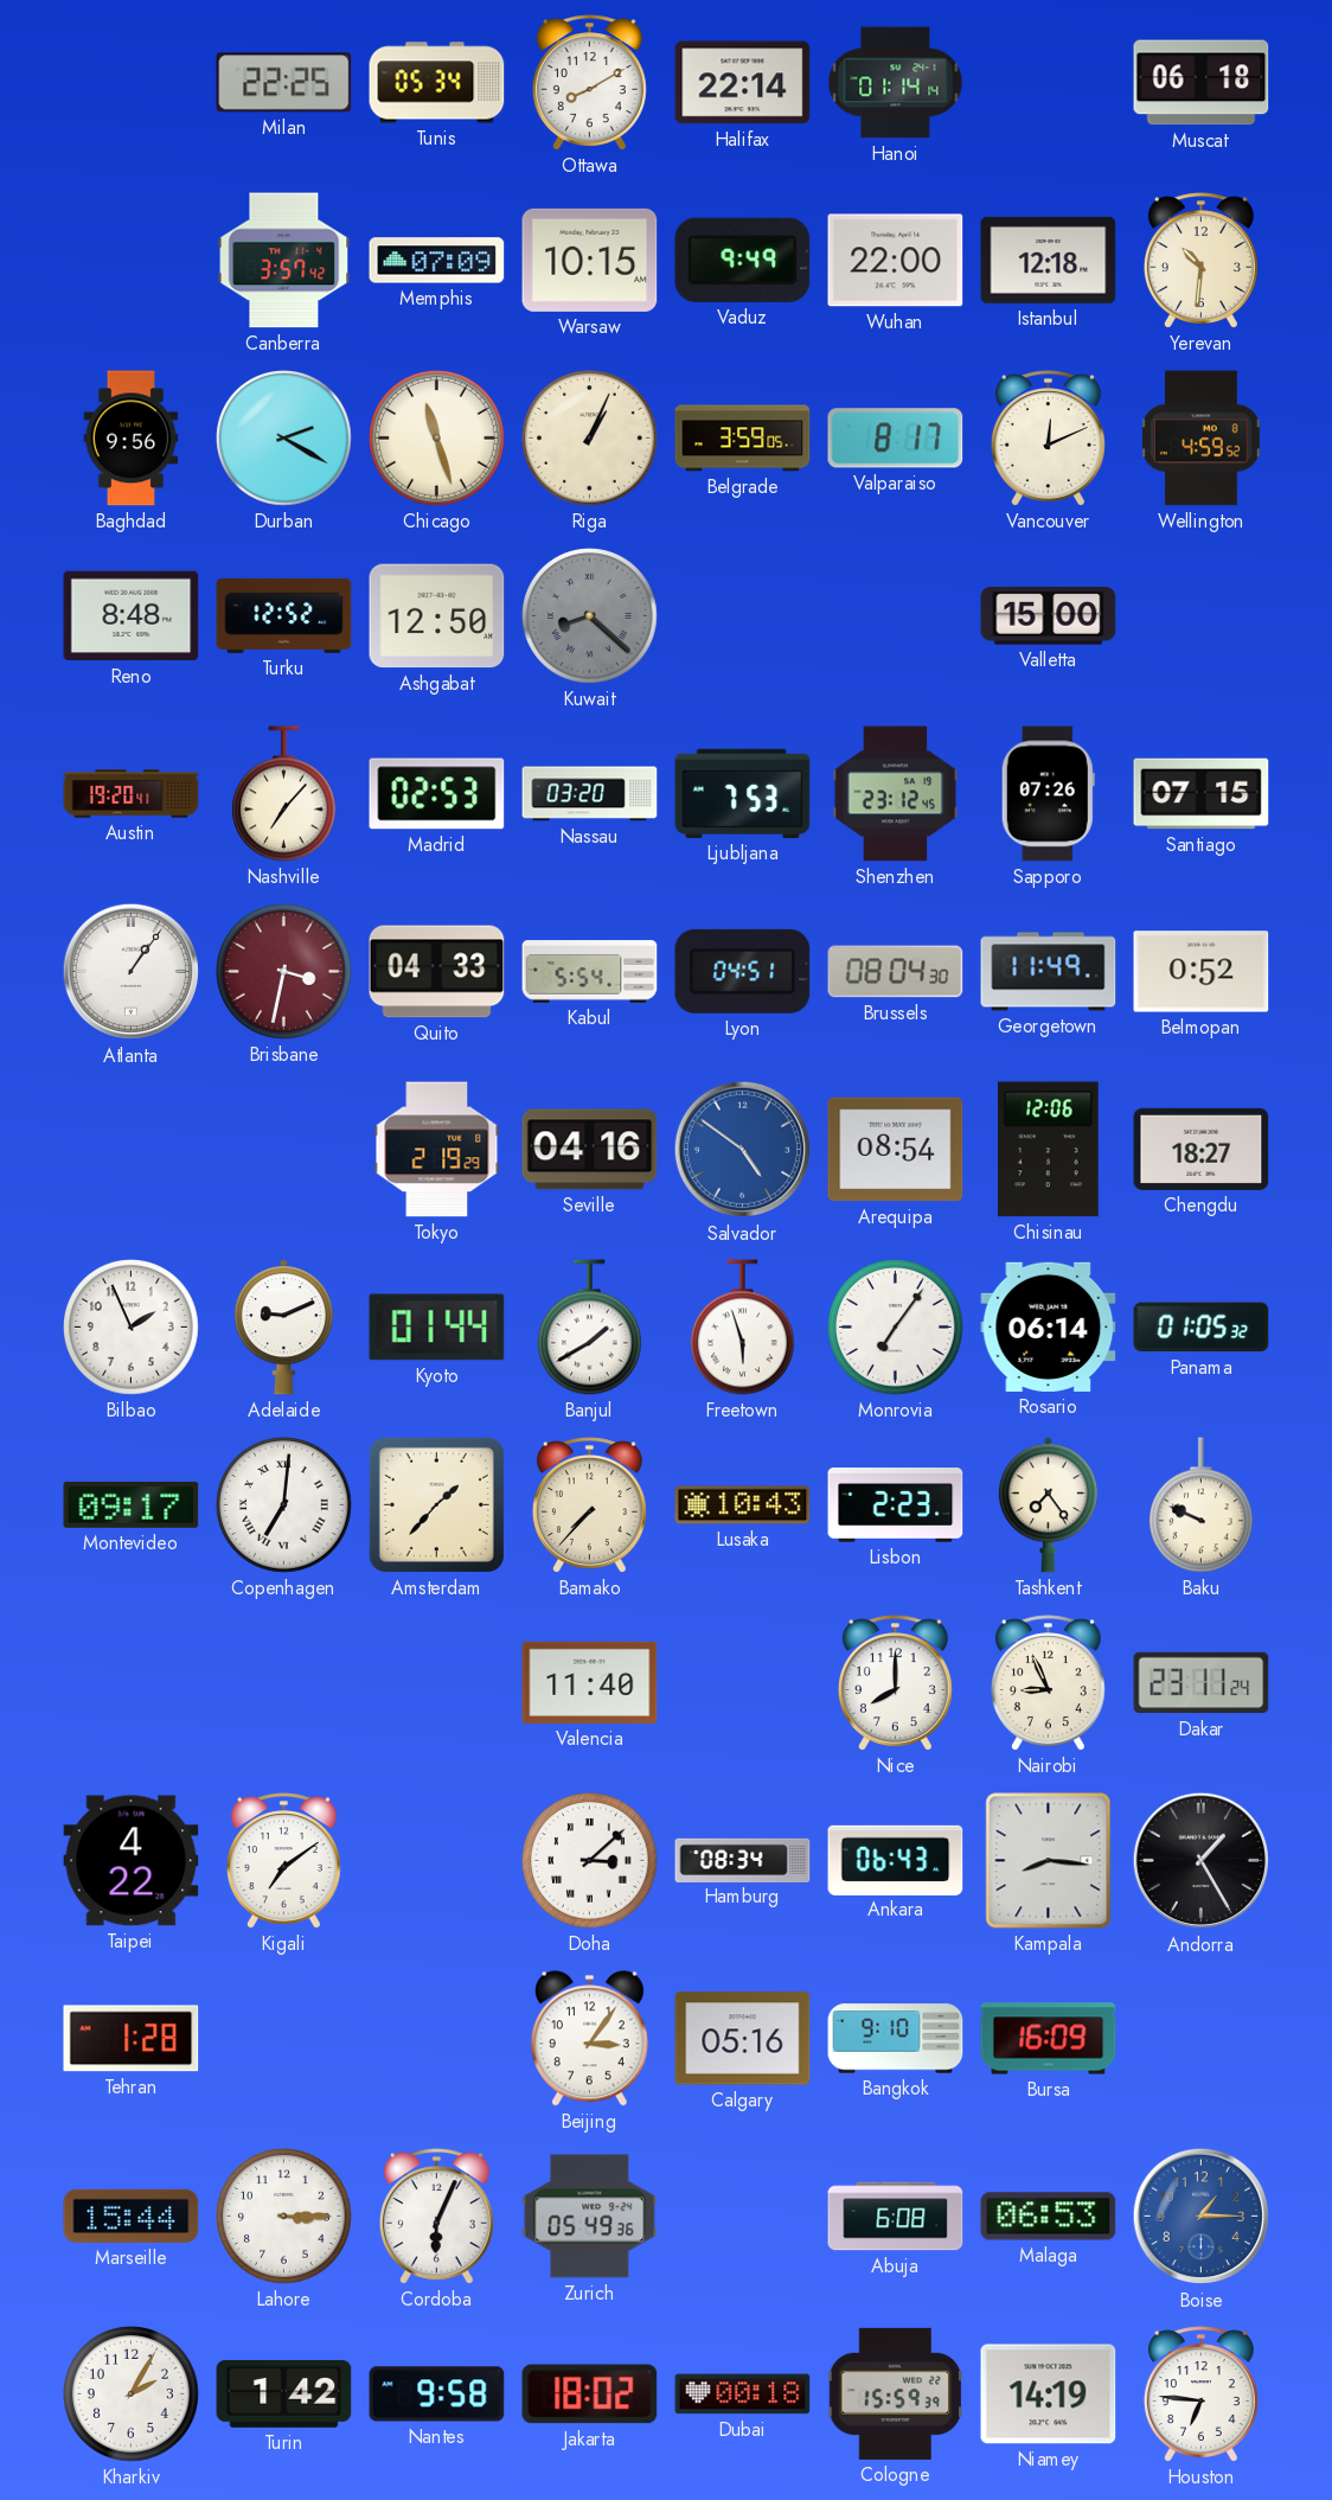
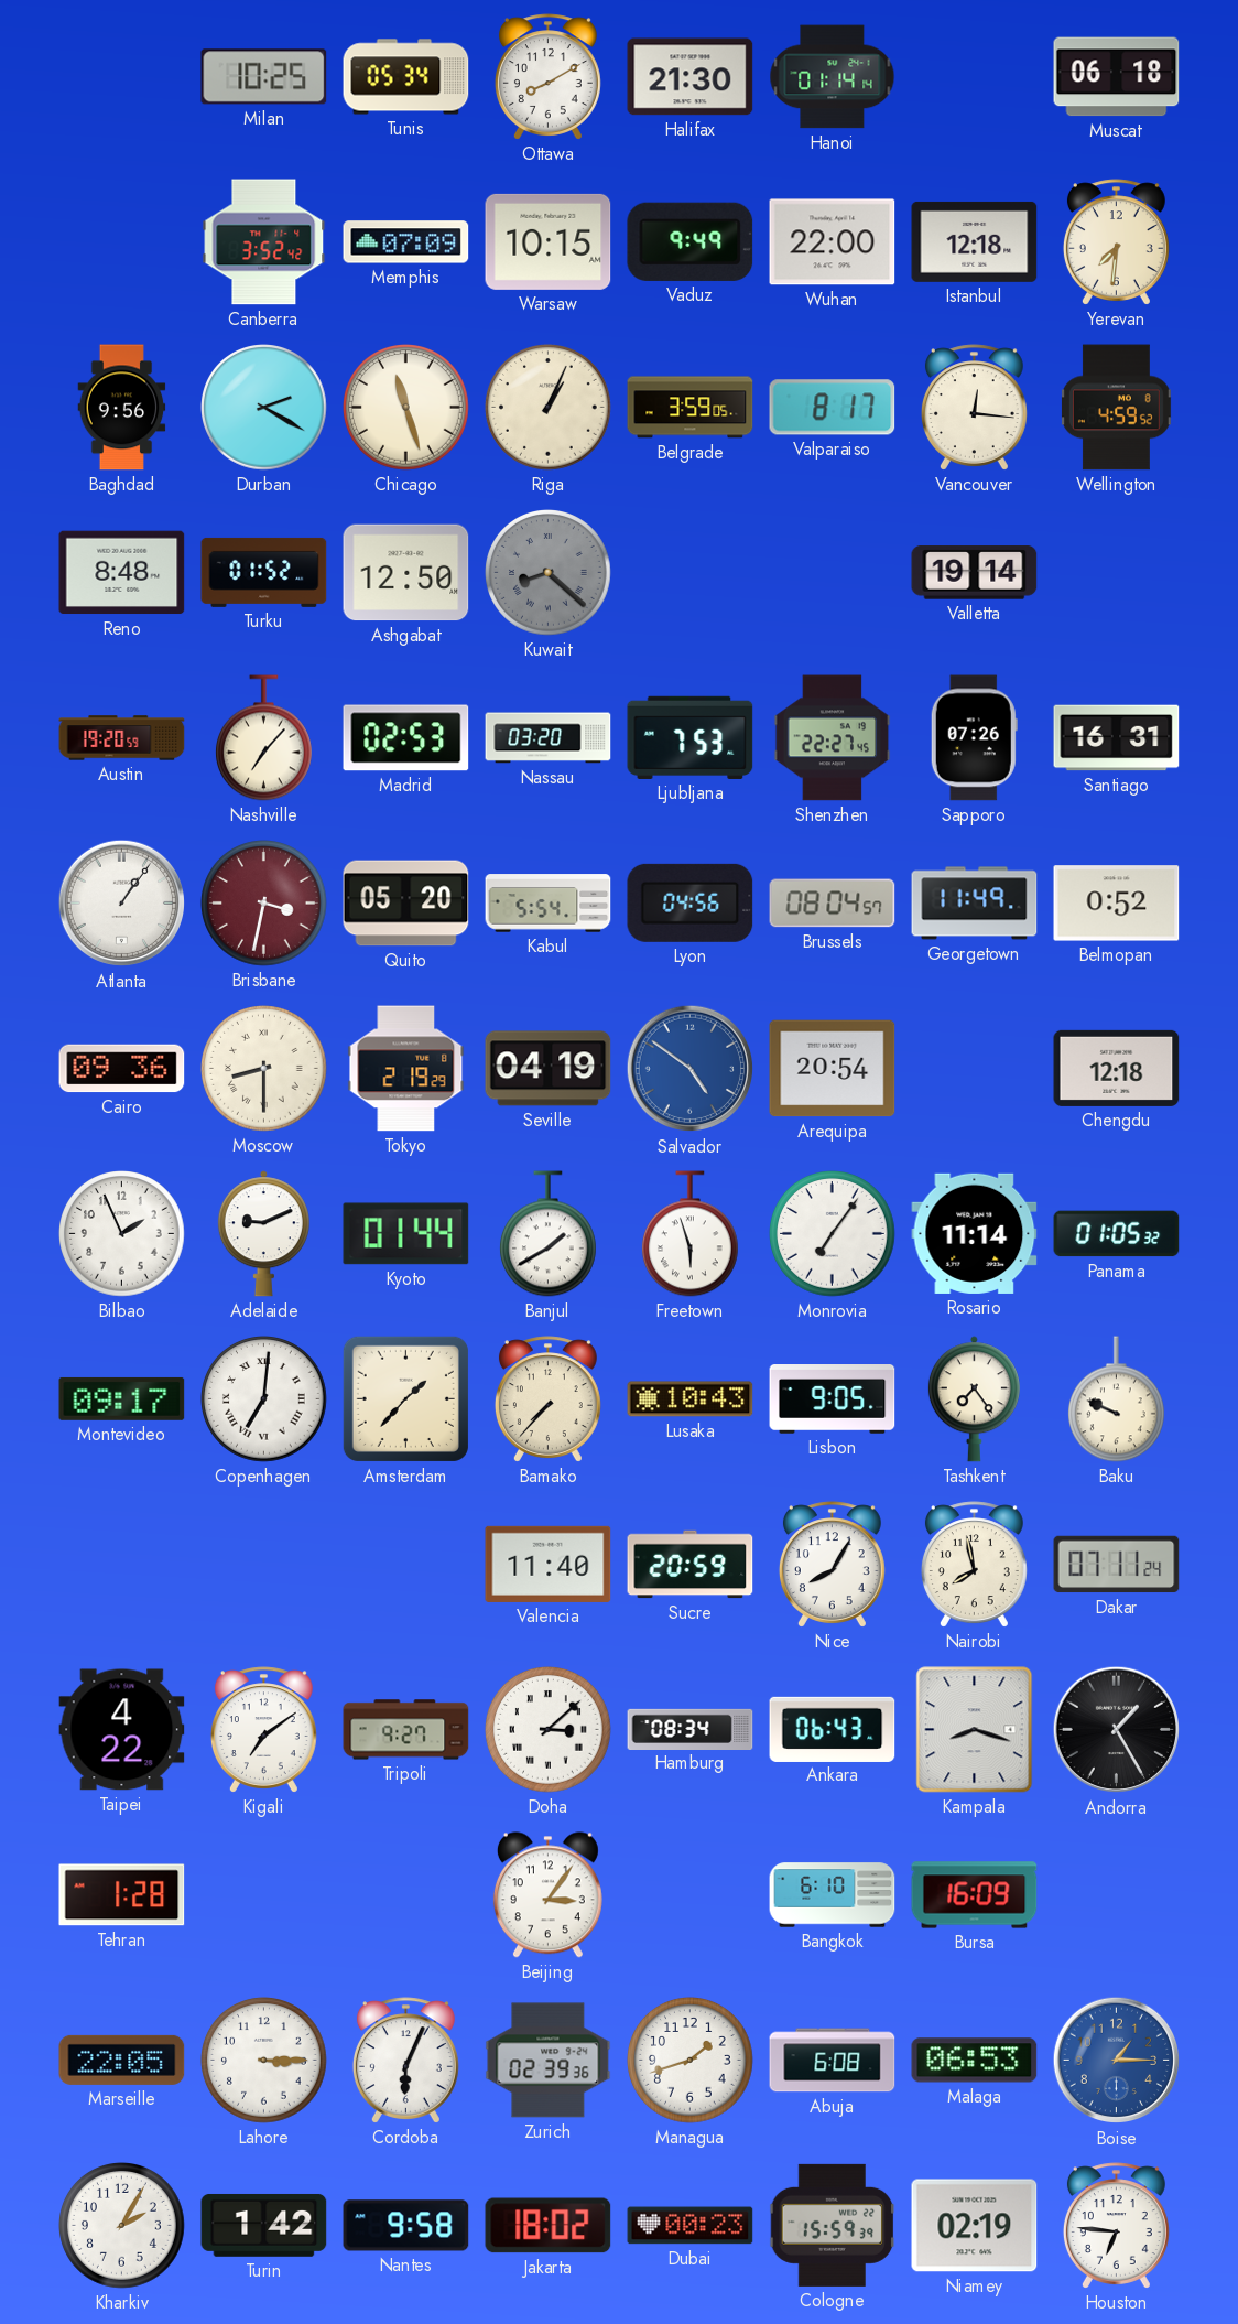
Milan: 22:25 -> 10:25
Halifax: 22:14 -> 21:30
Canberra: 3:57 -> 3:52
Yerevan: 10:31 -> 7:31
Vancouver: 12:11 -> 12:16
Turku: 12:52 -> 01:52
Valletta: 15:00 -> 19:14
Austin: 19:20:41 -> 19:20:59
Shenzhen: 23:12 -> 22:27
Santiago: 07:15 -> 16:31
Quito: 04:33 -> 05:20
Lyon: 04:51 -> 04:56
Brussels: 08:04:30 -> 08:04:57
Cairo: none -> 09:36
Moscow: none -> 8:30
Seville: 04:16 -> 04:19
Arequipa: 08:54 -> 20:54
Chisinau: 12:06 -> none
Chengdu: 18:27 -> 12:18
Rosario: 06:14 -> 11:14
Lisbon: 2:23 -> 9:05
Sucre: none -> 20:59
Nice: 8:00 -> 8:05
Nairobi: 8:56 -> 7:58
Dakar: 23:11 -> 07:11
Tripoli: none -> 9:27
Kampala: 8:16 -> 8:18
Calgary: 05:16 -> none
Bangkok: 9:10 -> 6:10
Marseille: 15:44 -> 22:05
Zurich: 05:49 -> 02:39
Managua: none -> 1:42
Dubai: 00:18 -> 00:23
Niamey: 14:19 -> 02:19
